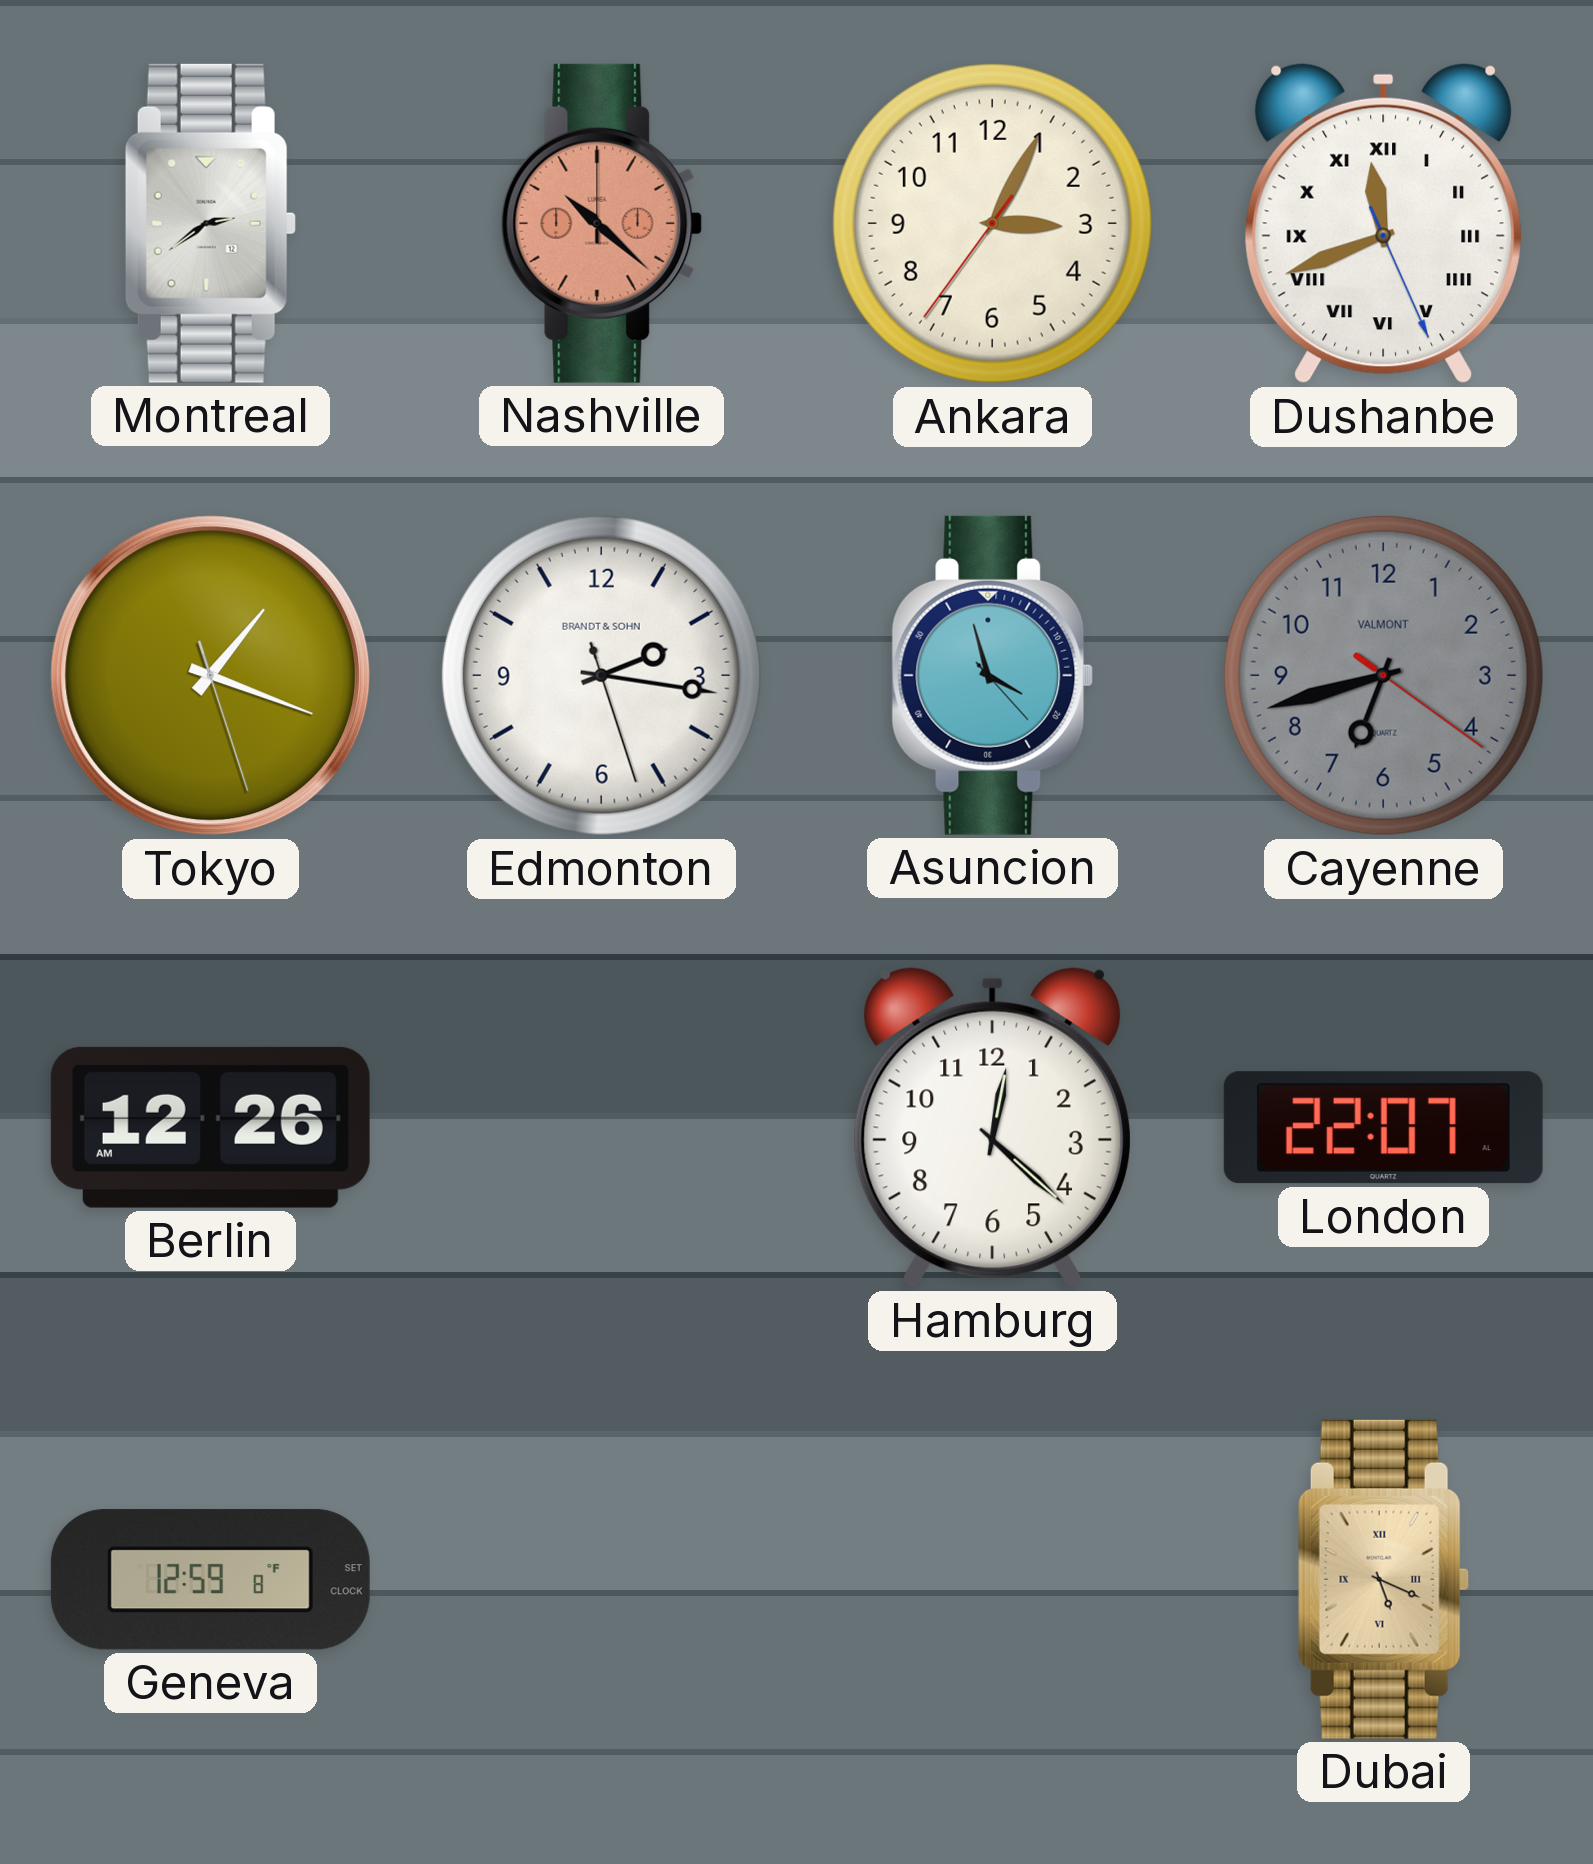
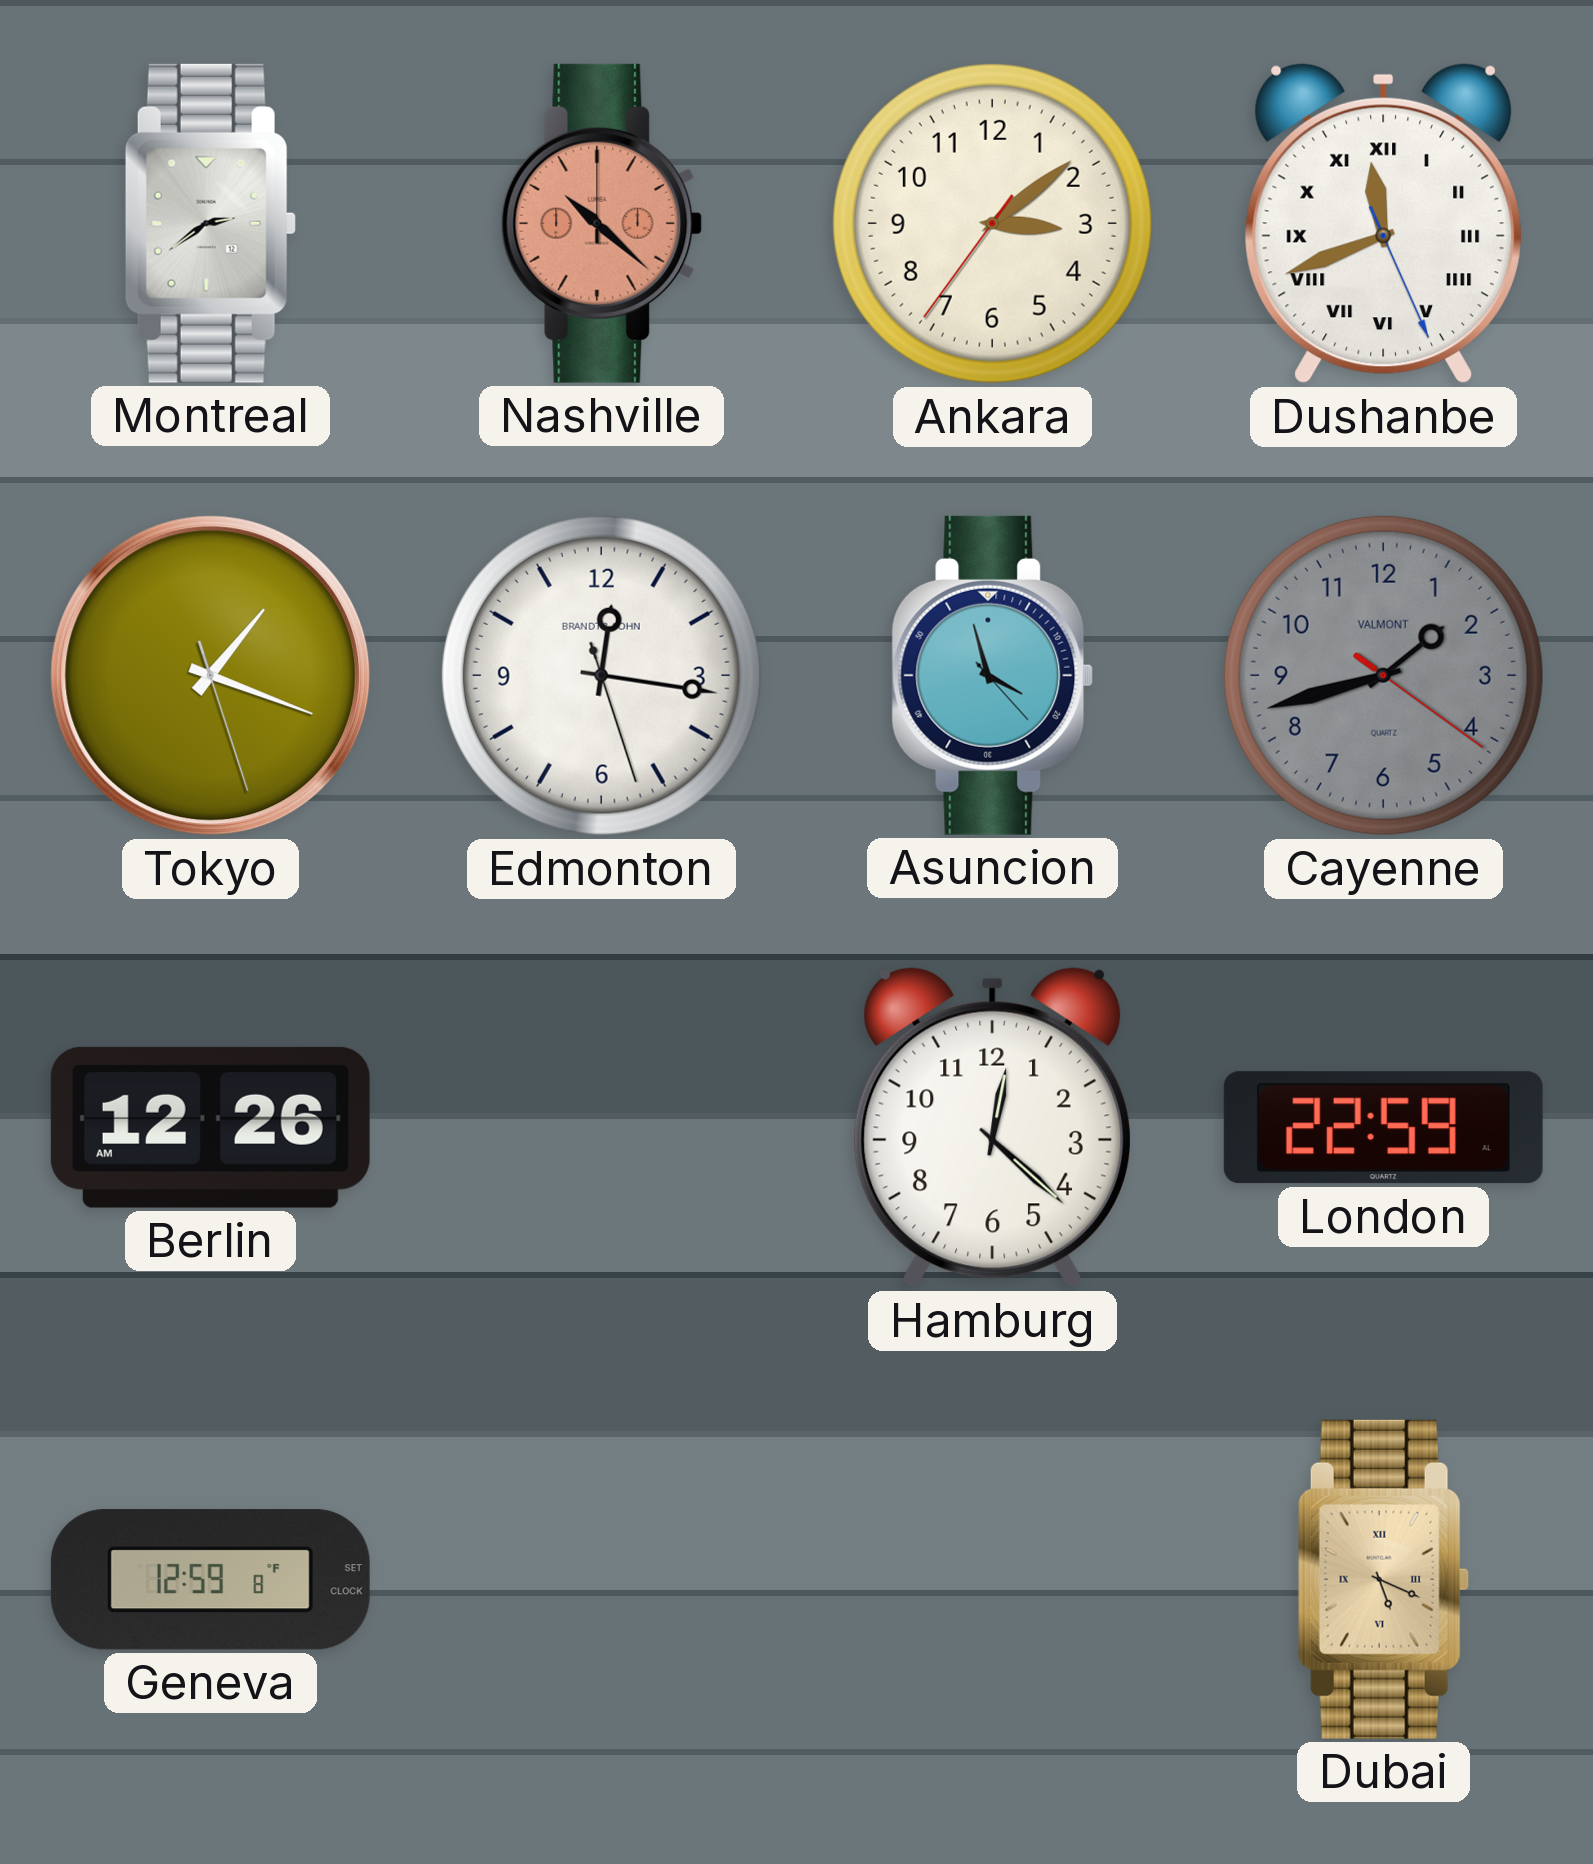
Ankara: 3:04 -> 3:08
Edmonton: 2:16 -> 12:16
Cayenne: 6:42 -> 1:42
London: 22:07 -> 22:59
